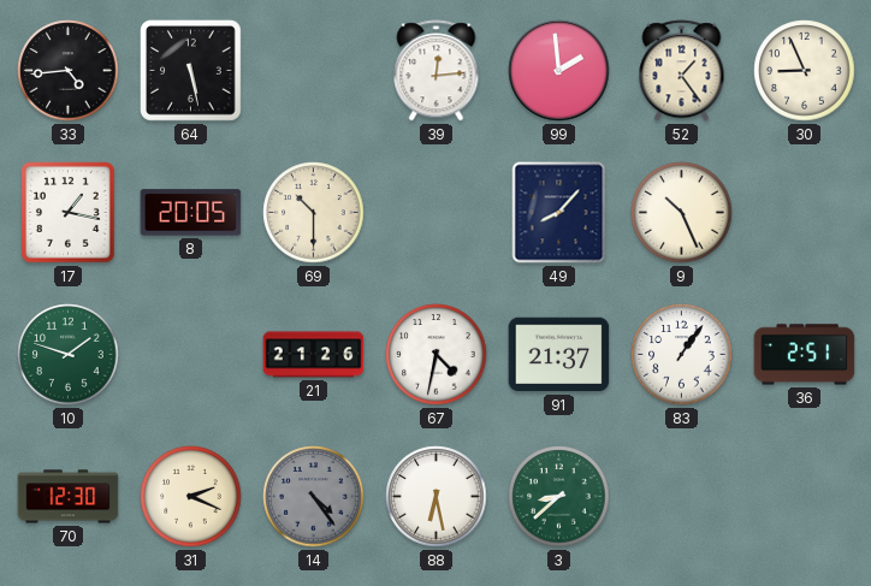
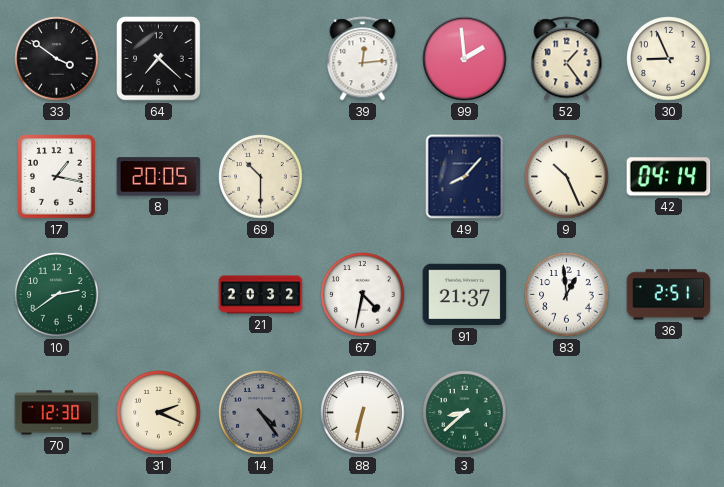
33: 4:44 -> 3:51
64: 5:28 -> 7:22
42: none -> 04:14
10: 1:48 -> 2:39
21: 21:26 -> 20:32
83: 1:06 -> 12:59
88: 6:28 -> 6:32
